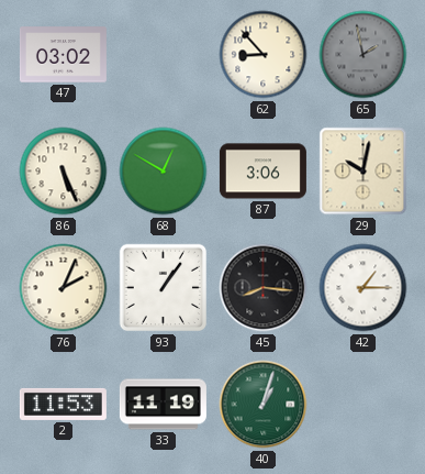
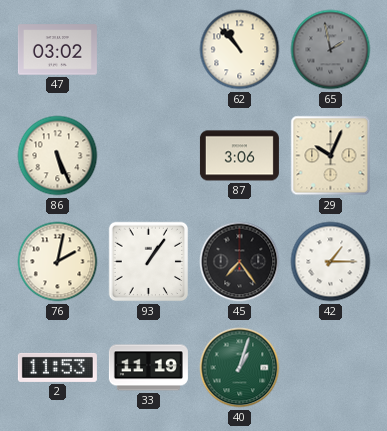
62: 8:53 -> 10:53
68: 12:50 -> none
29: 10:02 -> 10:04
76: 2:04 -> 2:02
45: 8:16 -> 7:24
